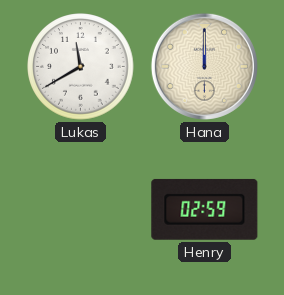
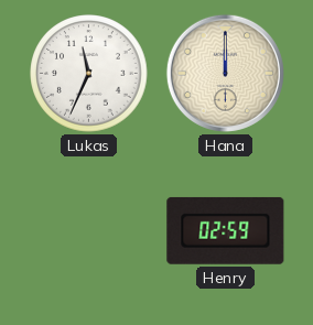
Lukas: 11:40 -> 11:34
